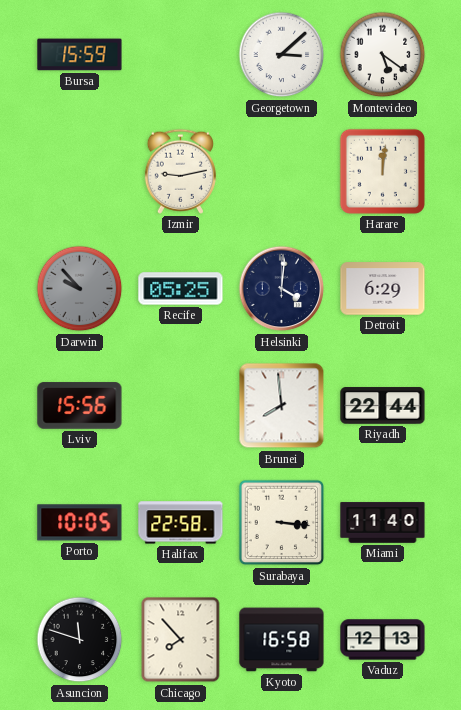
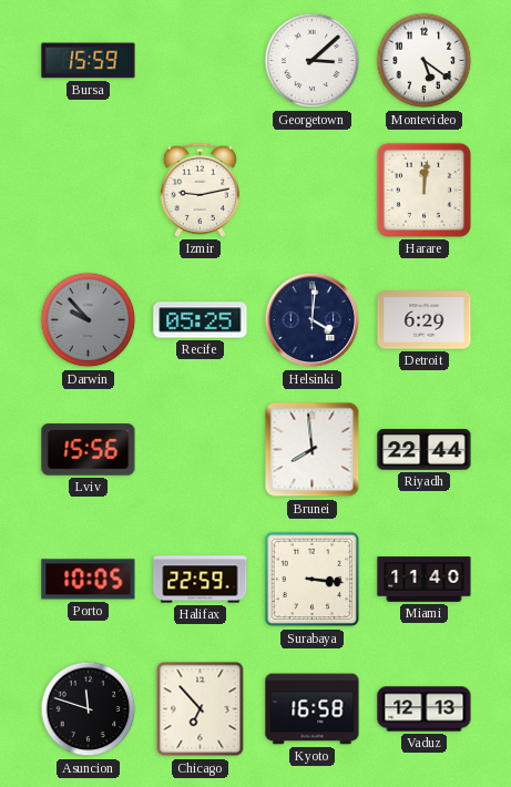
Halifax: 22:58 -> 22:59
Chicago: 7:53 -> 6:53
